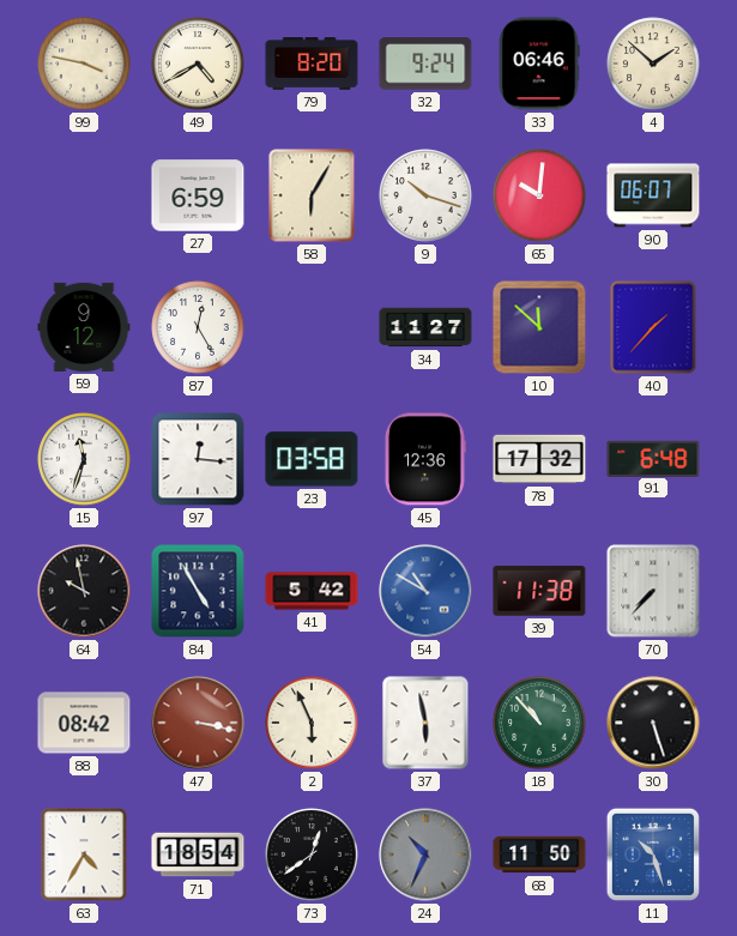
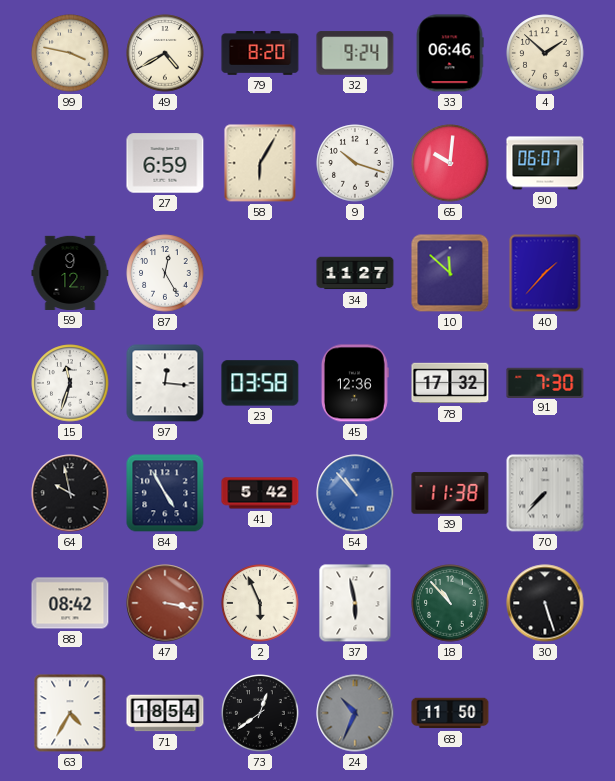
91: 6:48 -> 7:30
54: 10:50 -> 10:53
11: 10:27 -> none
